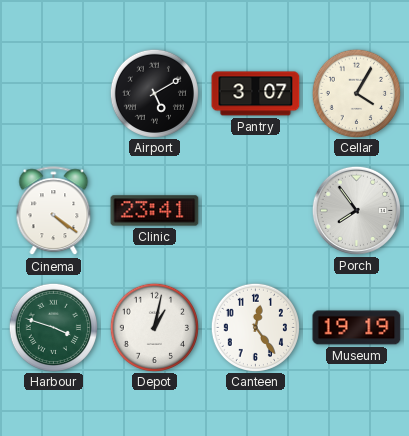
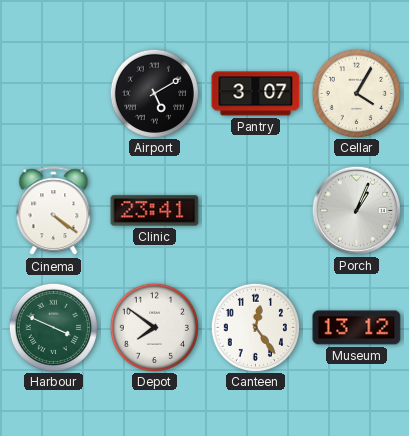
Porch: 7:54 -> 1:04
Harbour: 3:48 -> 3:49
Depot: 1:02 -> 7:51
Museum: 19:19 -> 13:12
